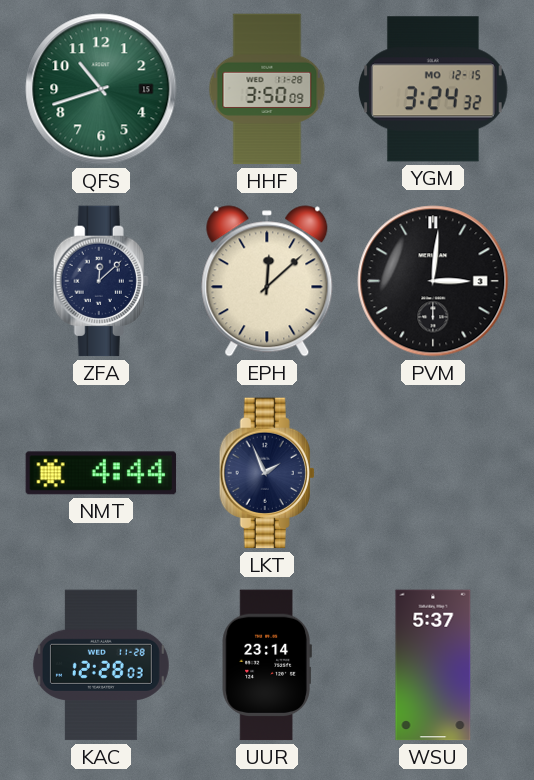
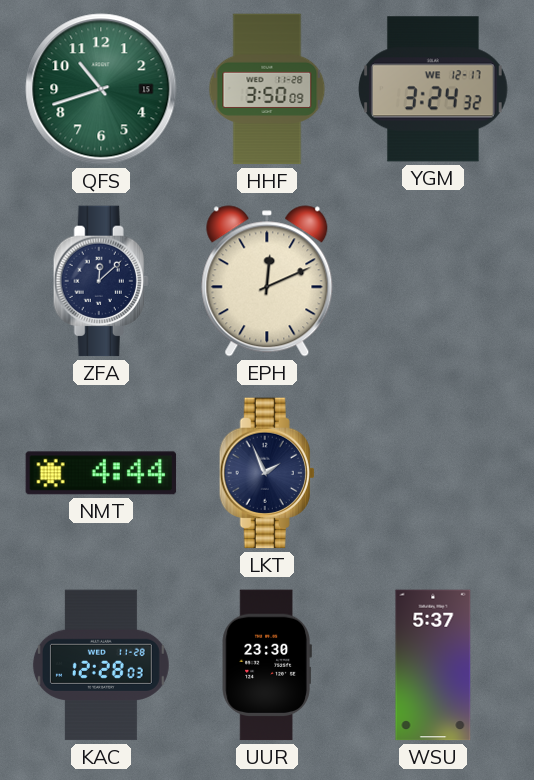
YGM date: MO 12-15 -> WE 12-17
EPH: 12:08 -> 12:11
PVM: 3:01 -> none
UUR: 23:14 -> 23:30
